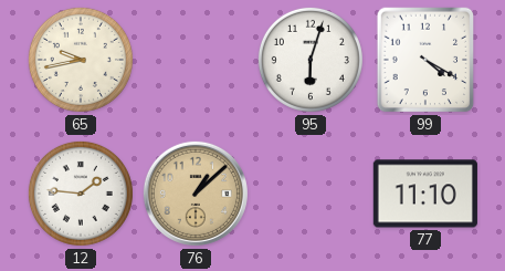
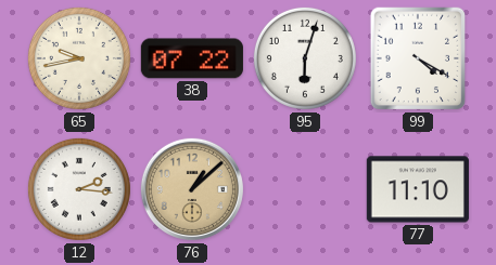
38: none -> 07:22
12: 1:46 -> 2:16
